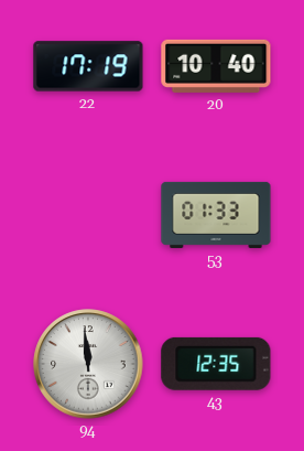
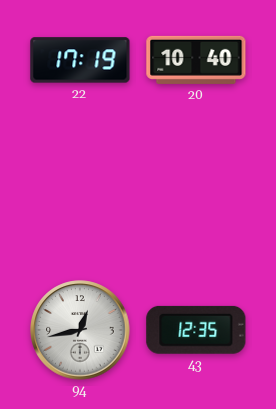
53: 01:33 -> none
94: 11:59 -> 12:43
